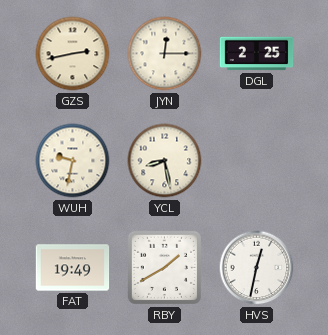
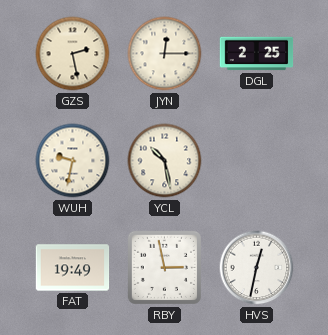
GZS: 2:43 -> 2:28
YCL: 8:28 -> 10:28
RBY: 1:40 -> 2:58
